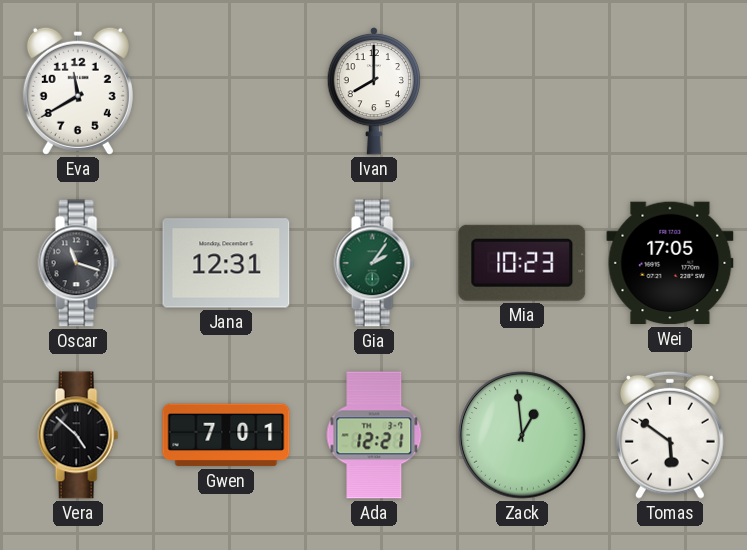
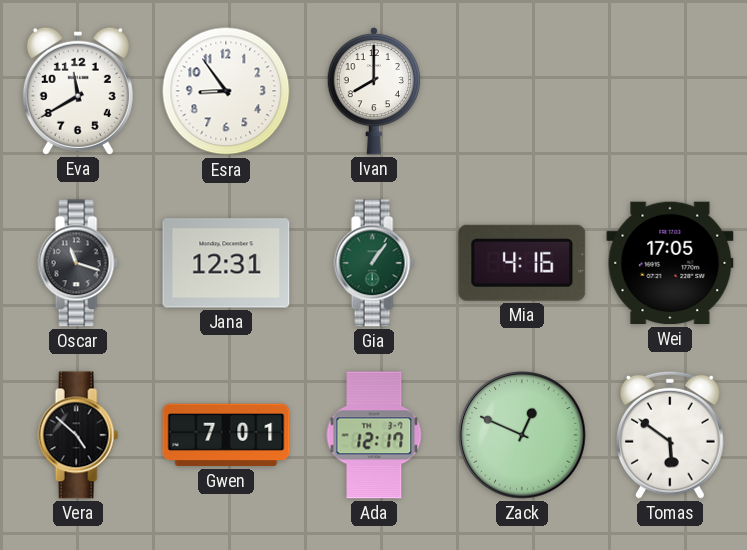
Esra: none -> 8:54
Gia: 2:06 -> 1:06
Mia: 10:23 -> 4:16
Ada: 12:21 -> 12:17
Zack: 12:59 -> 12:49
